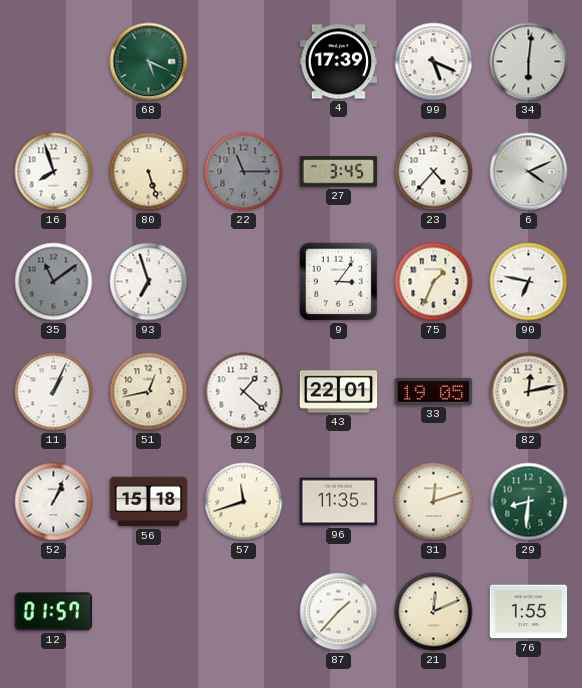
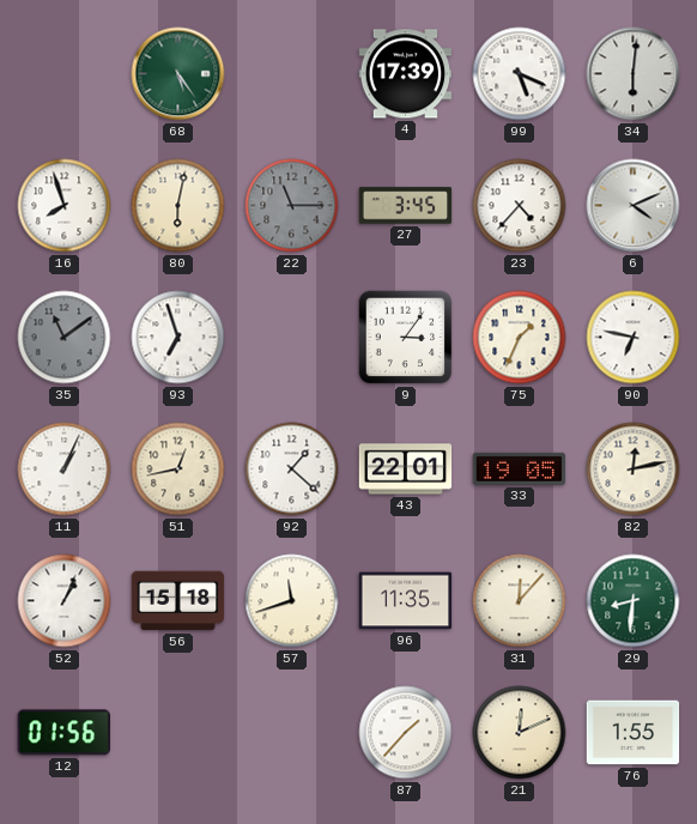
68: 5:19 -> 5:24
80: 5:27 -> 6:02
31: 12:12 -> 12:07
12: 01:57 -> 01:56
